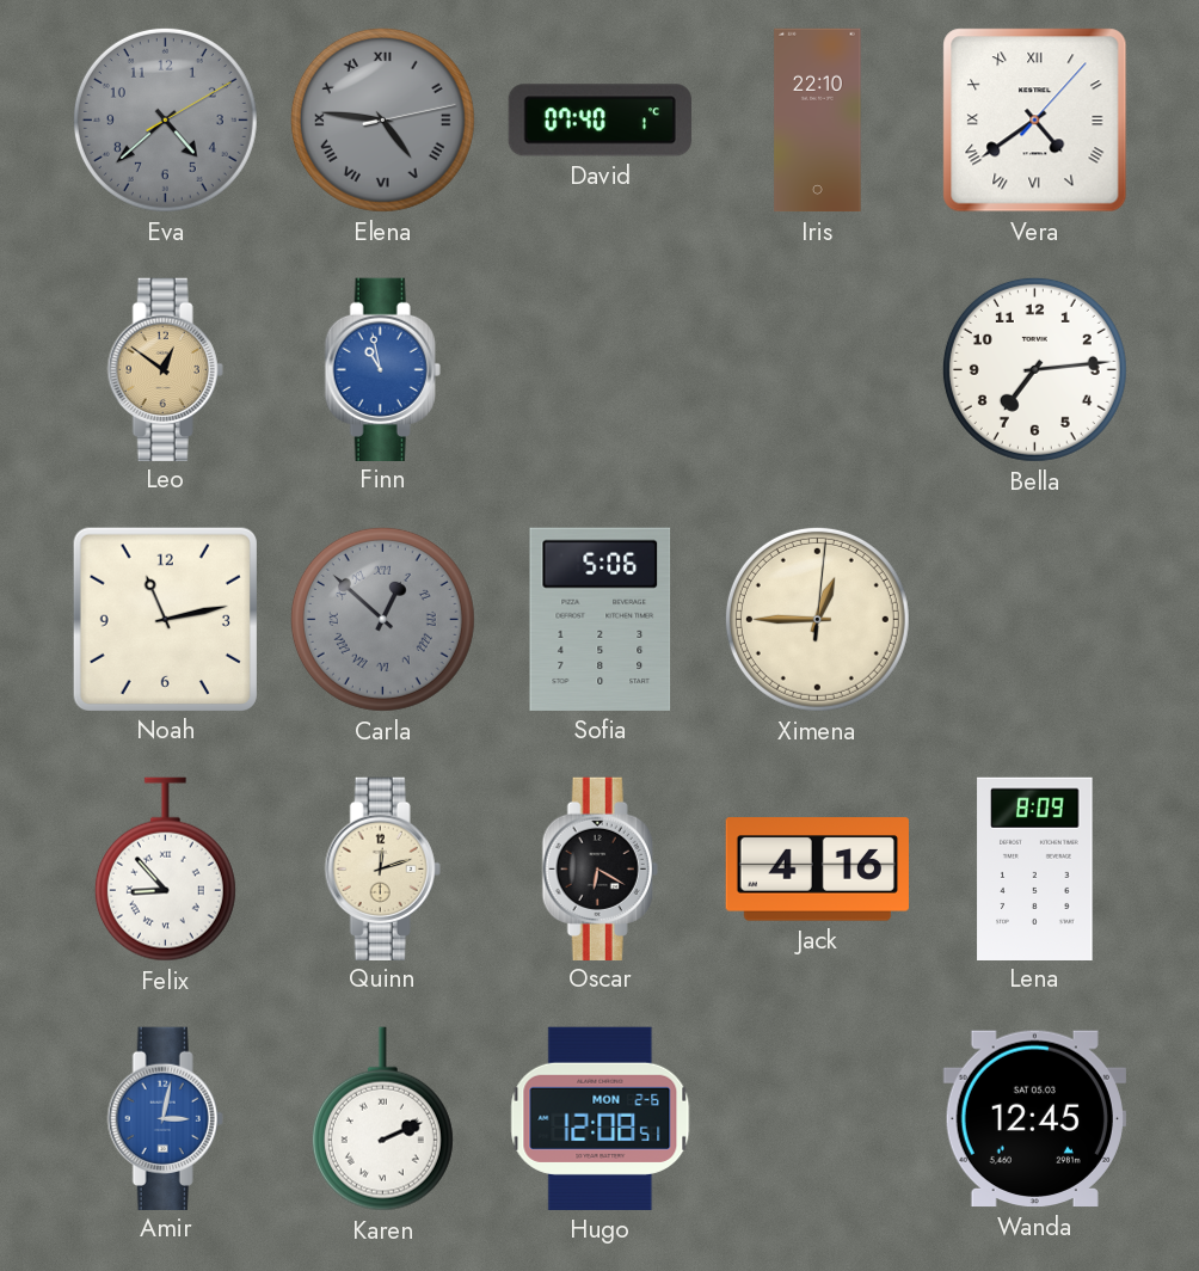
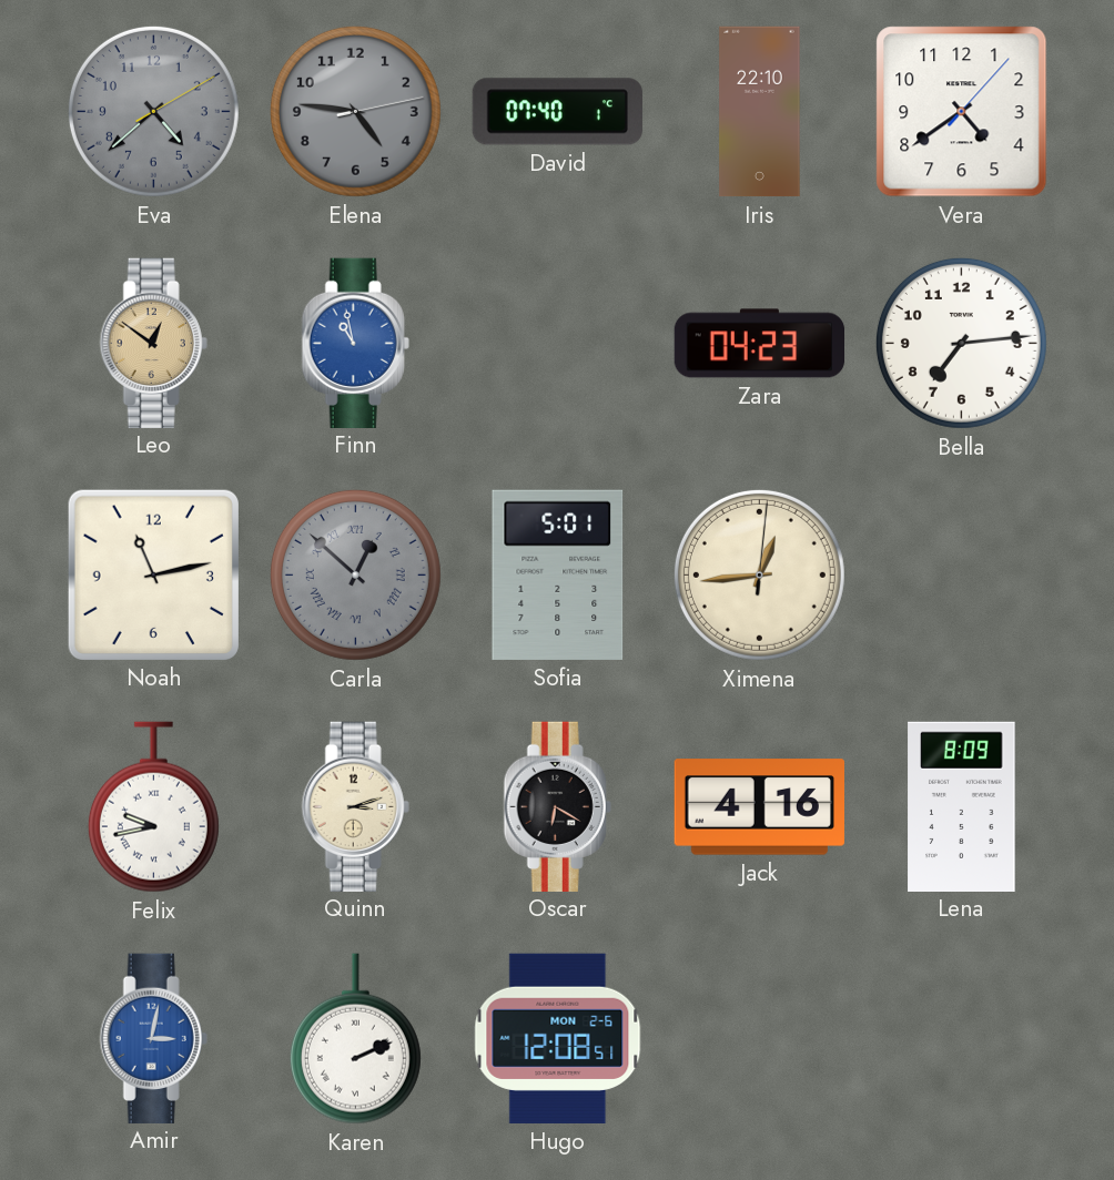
Elena numerals: Roman -> Arabic
Vera numerals: Roman -> Arabic
Zara: none -> 04:23
Sofia: 5:06 -> 5:01
Ximena: 12:45 -> 12:44
Felix: 8:53 -> 9:43
Quinn: 12:12 -> 3:12
Wanda: 12:45 -> none
